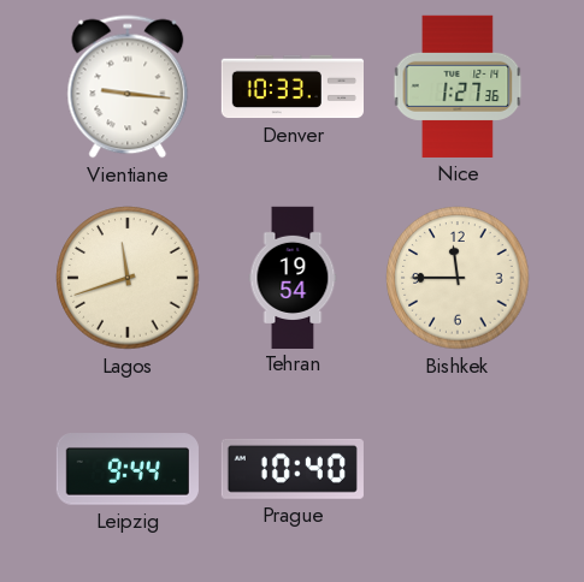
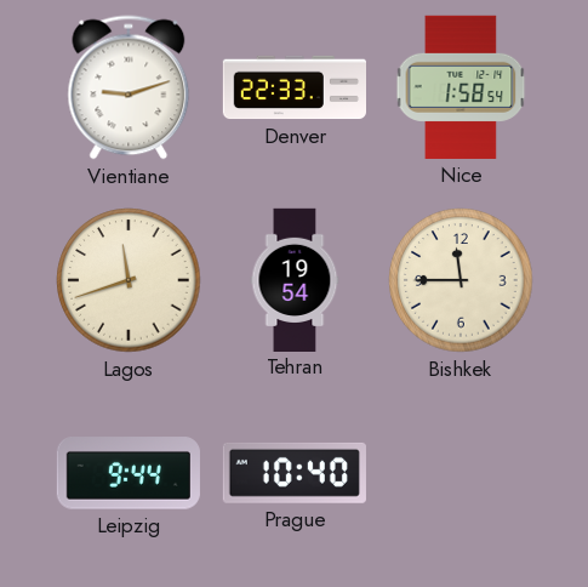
Vientiane: 9:16 -> 9:12
Denver: 10:33 -> 22:33
Nice: 1:27 -> 1:58
